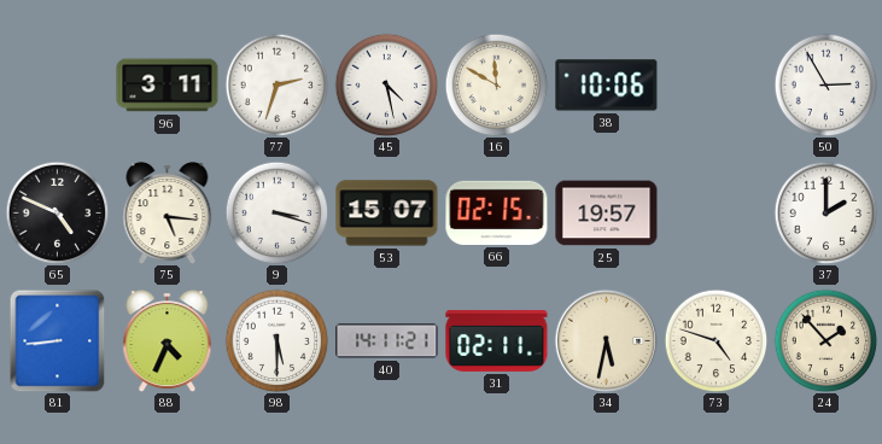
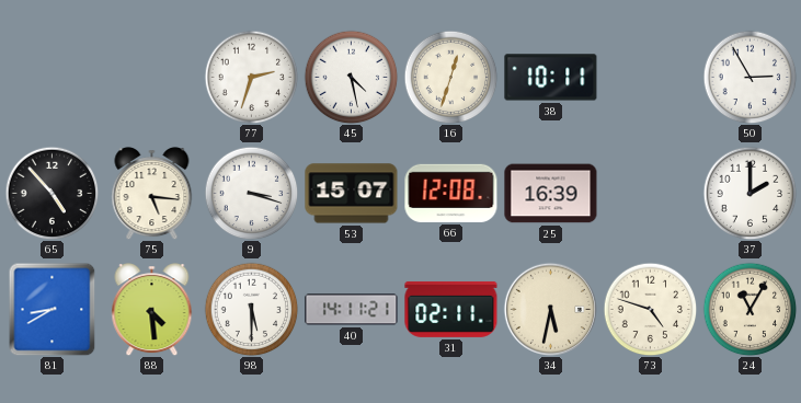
96: 3:11 -> none
16: 11:50 -> 12:33
38: 10:06 -> 10:11
65: 4:49 -> 4:53
66: 02:15 -> 12:08
25: 19:57 -> 16:39
81: 8:44 -> 8:40
88: 4:34 -> 4:29
24: 1:53 -> 11:05
